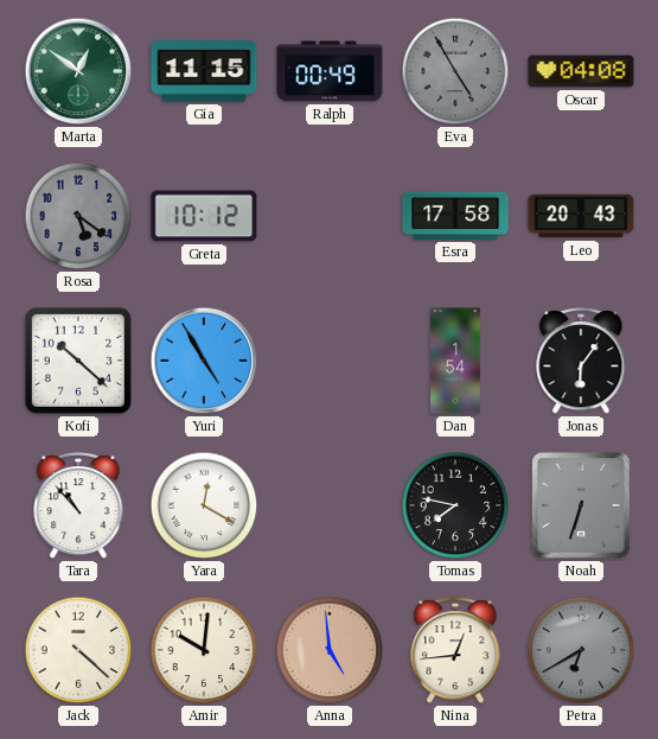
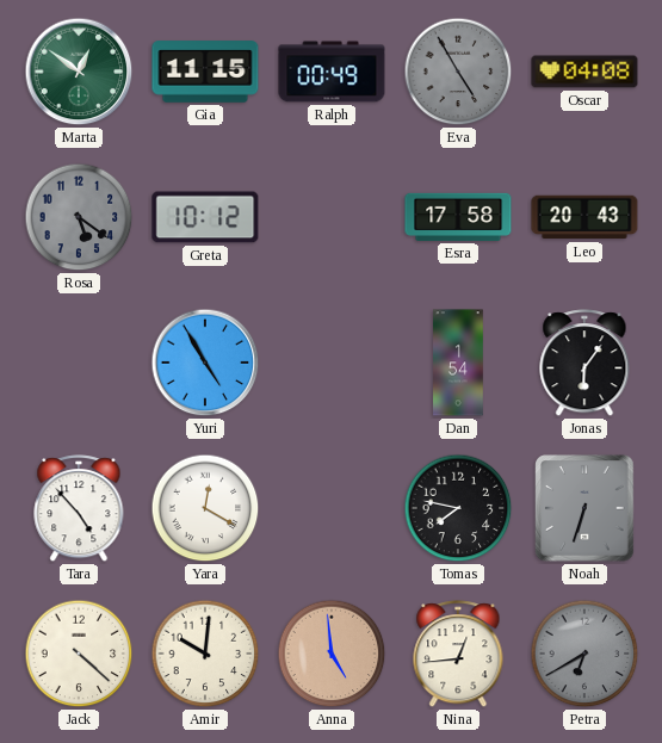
Kofi: 10:22 -> none
Tara: 10:53 -> 4:53
